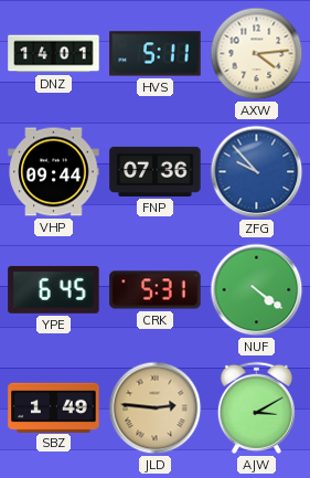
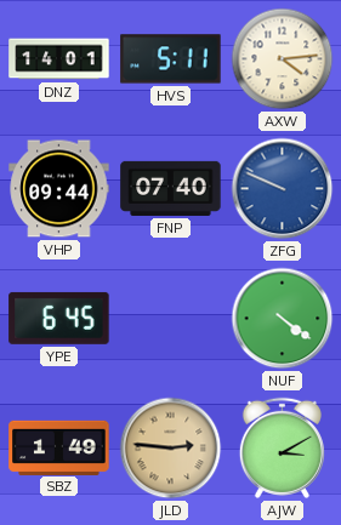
FNP: 07:36 -> 07:40
ZFG: 9:53 -> 9:49
CRK: 5:31 -> none
